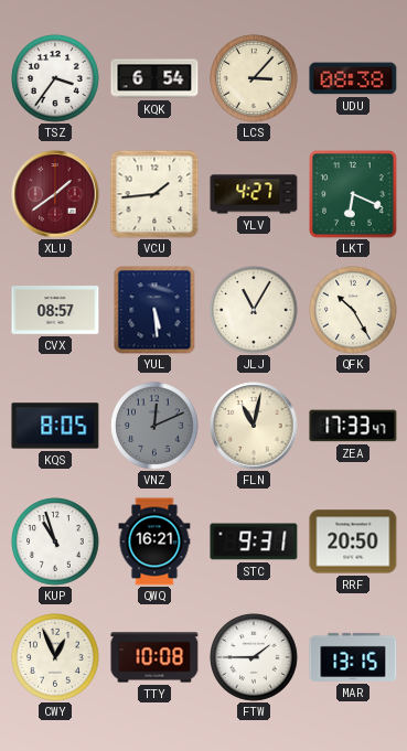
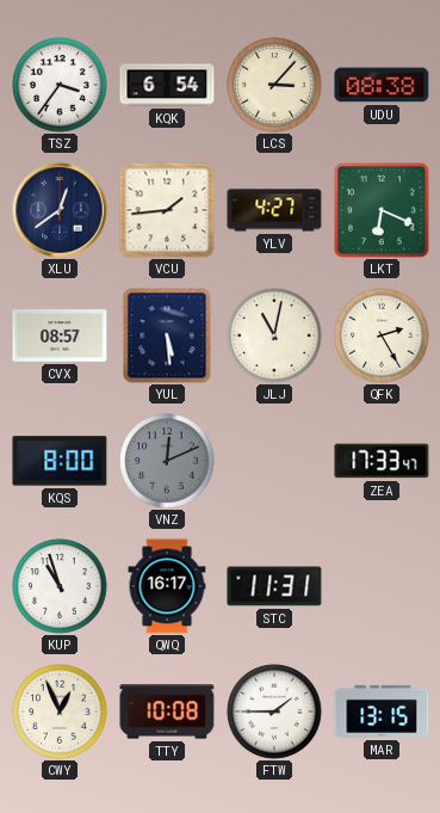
XLU: 1:39 -> 12:39
XLU dial: burgundy -> navy
JLJ: 11:05 -> 11:02
QFK: 10:25 -> 2:25
KQS: 8:05 -> 8:00
FLN: 11:02 -> none
QWQ: 16:21 -> 16:17
STC: 9:31 -> 11:31
RRF: 20:50 -> none
